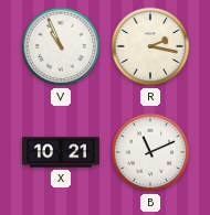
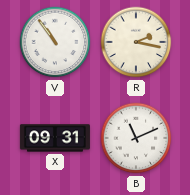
V: 10:56 -> 10:54
X: 10:21 -> 09:31
